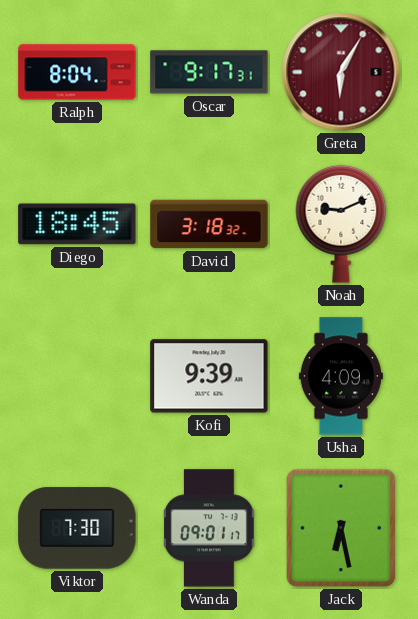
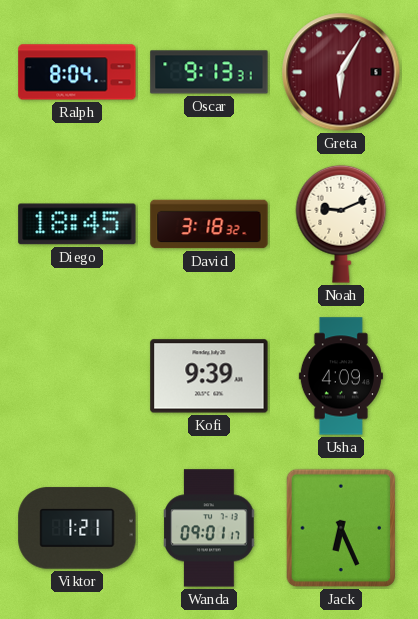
Oscar: 9:17 -> 9:13
Viktor: 7:30 -> 1:21
Jack: 6:28 -> 6:26
